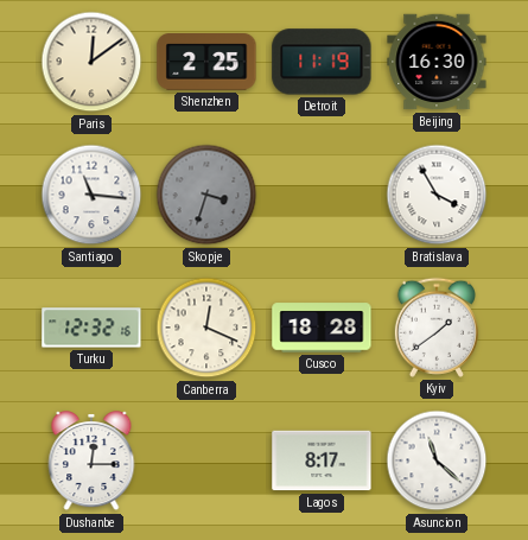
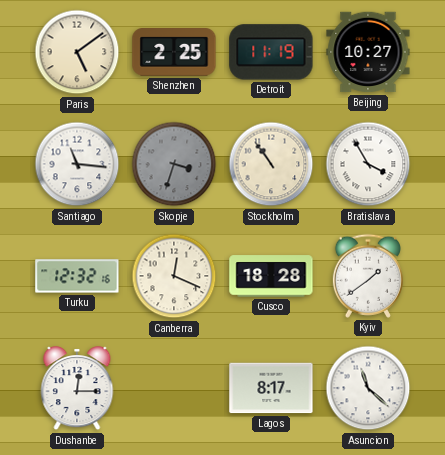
Paris: 12:09 -> 5:09
Beijing: 16:30 -> 10:27
Stockholm: none -> 10:54
